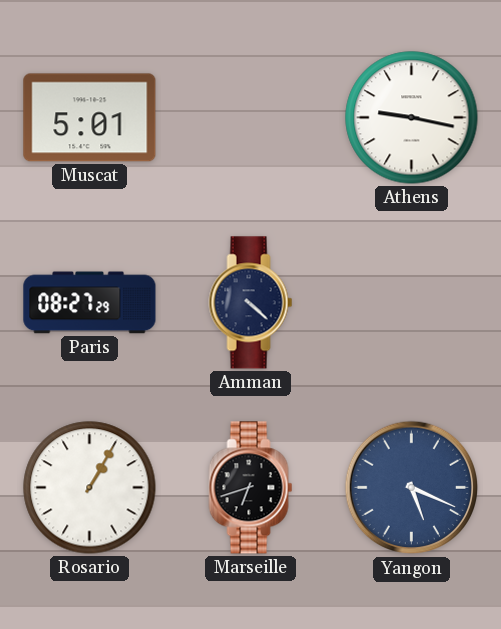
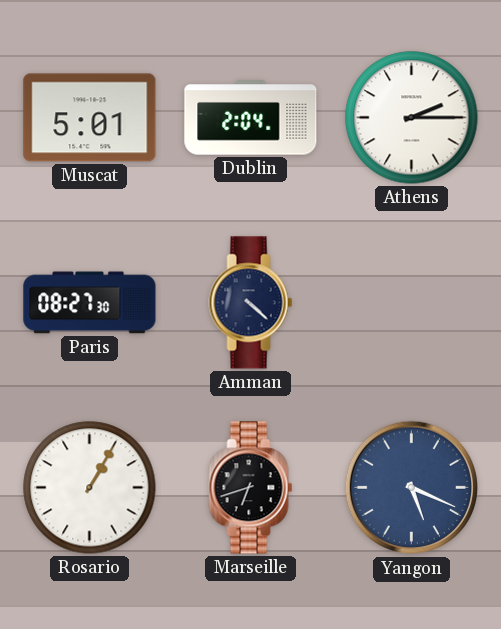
Dublin: none -> 2:04
Athens: 9:17 -> 2:15
Paris: 08:27:29 -> 08:27:30
